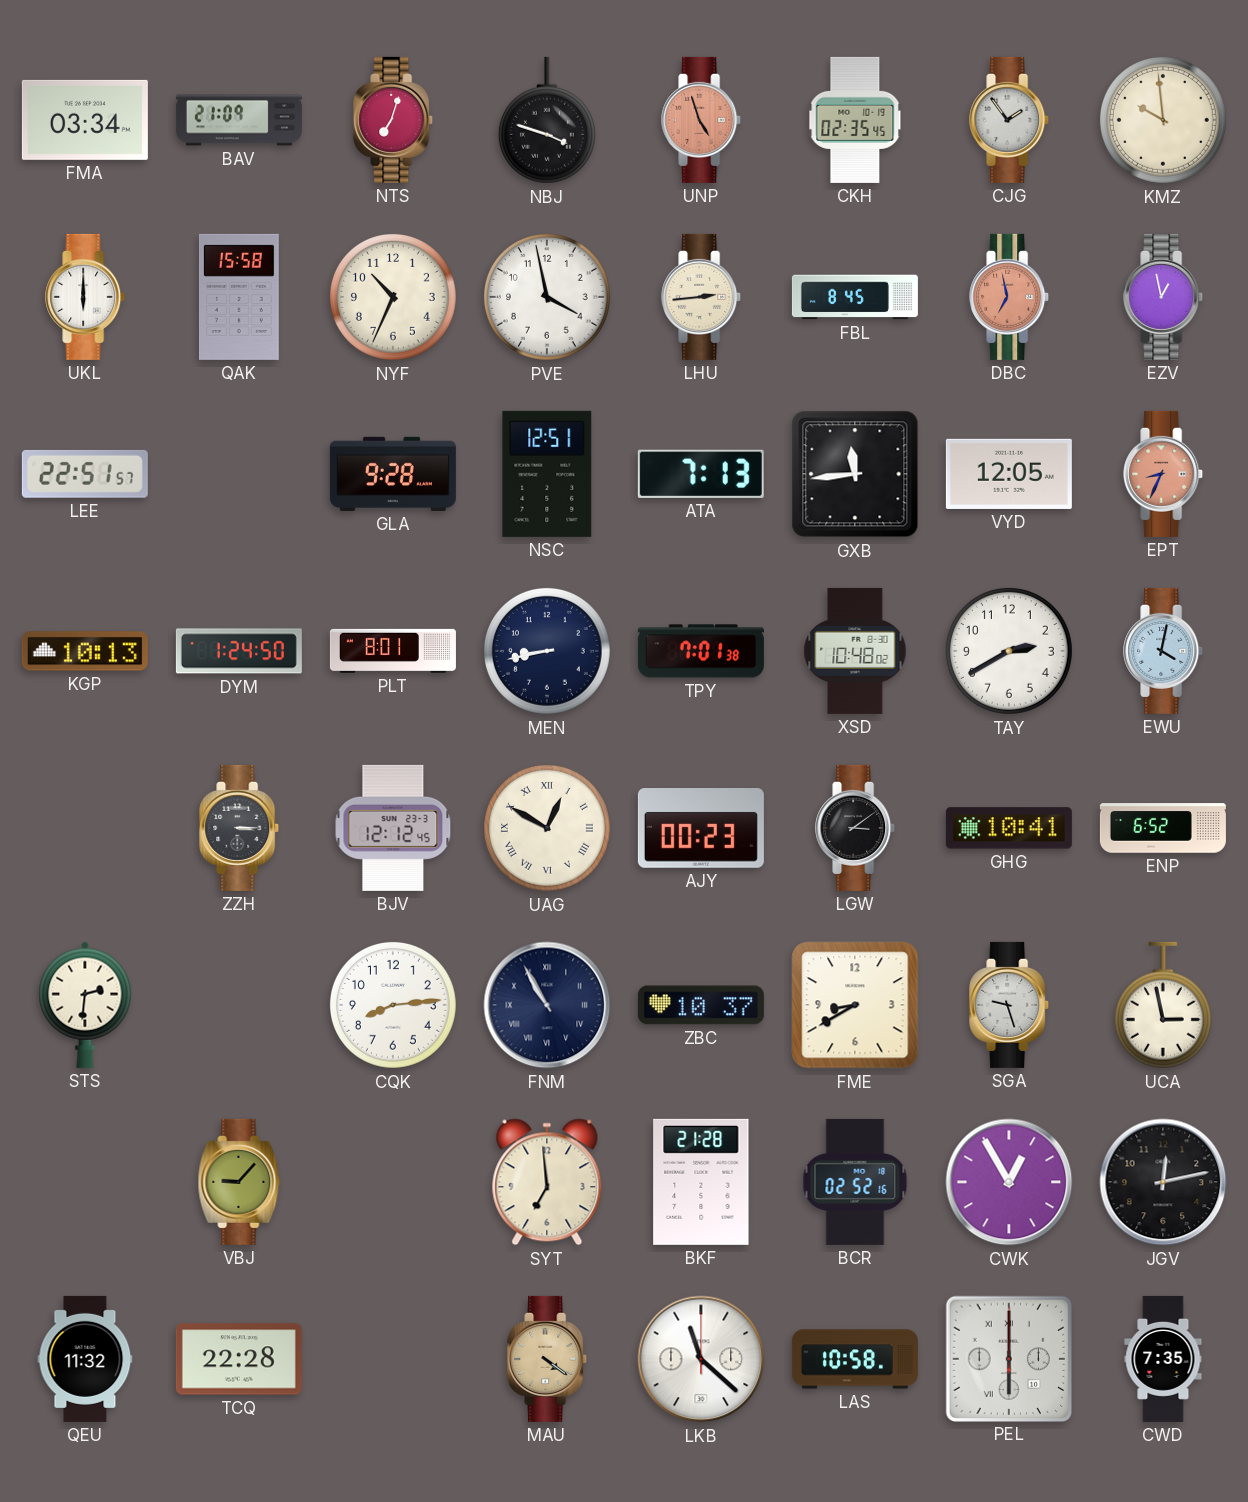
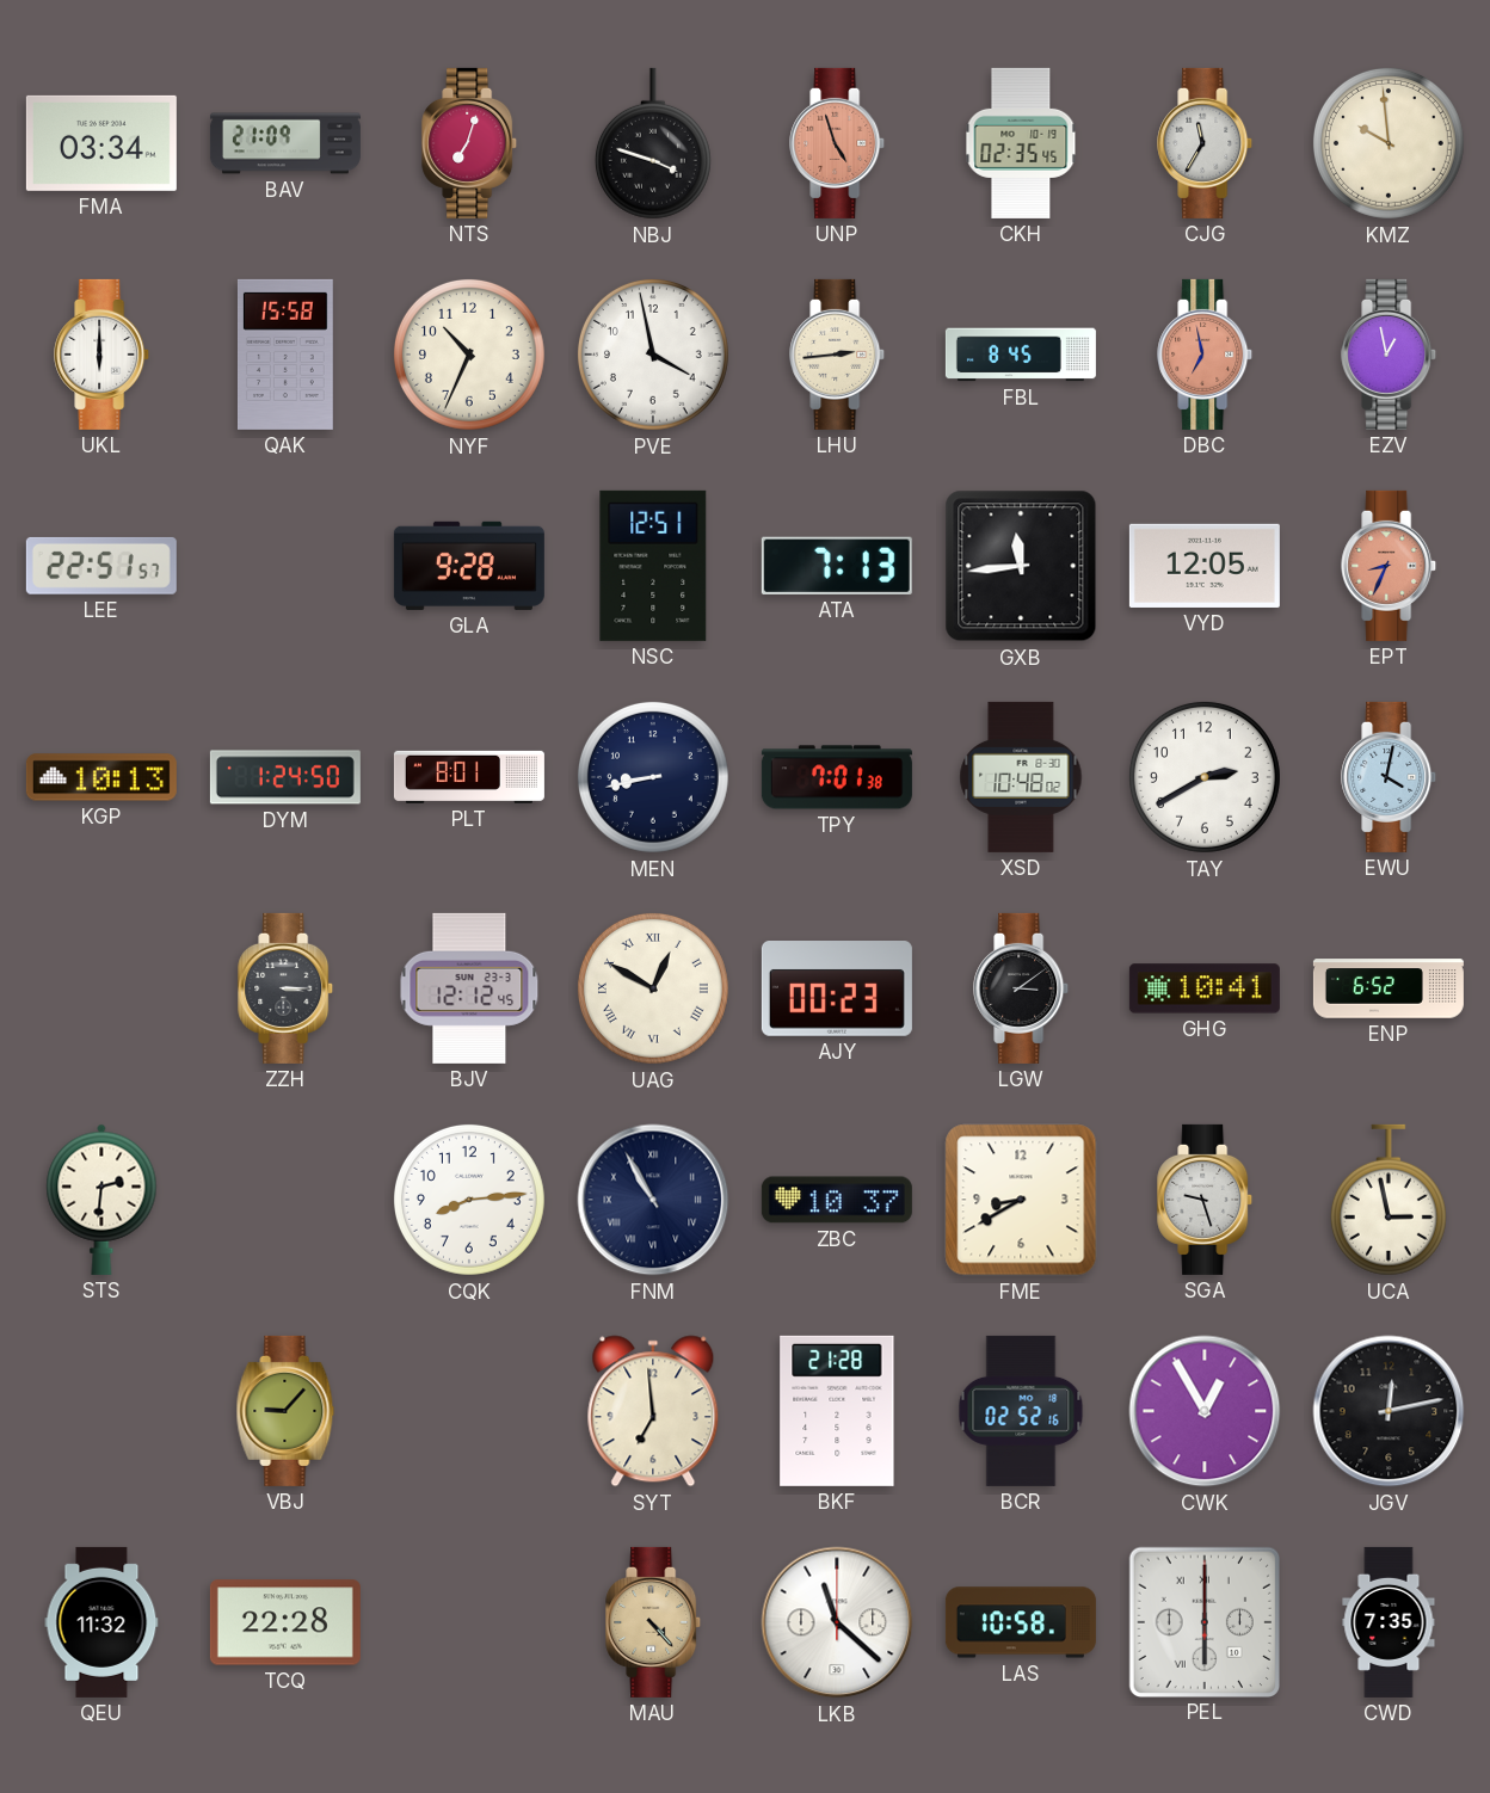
CJG: 1:54 -> 11:35
MAU: 4:21 -> 4:23
